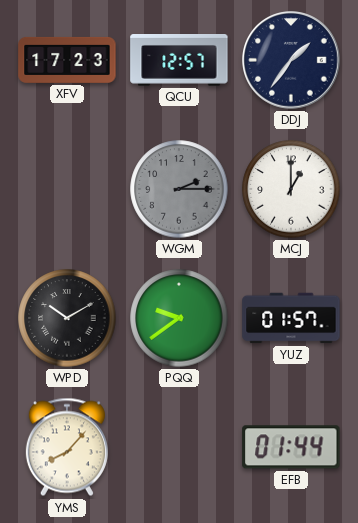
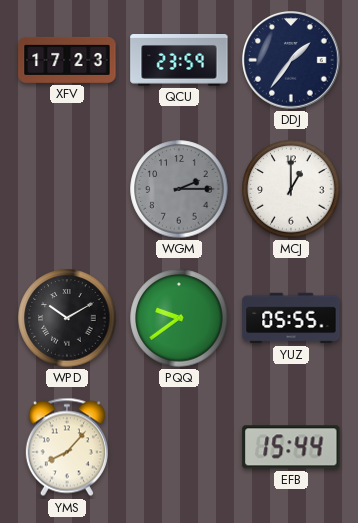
QCU: 12:57 -> 23:59
YUZ: 01:57 -> 05:55
EFB: 01:44 -> 15:44
